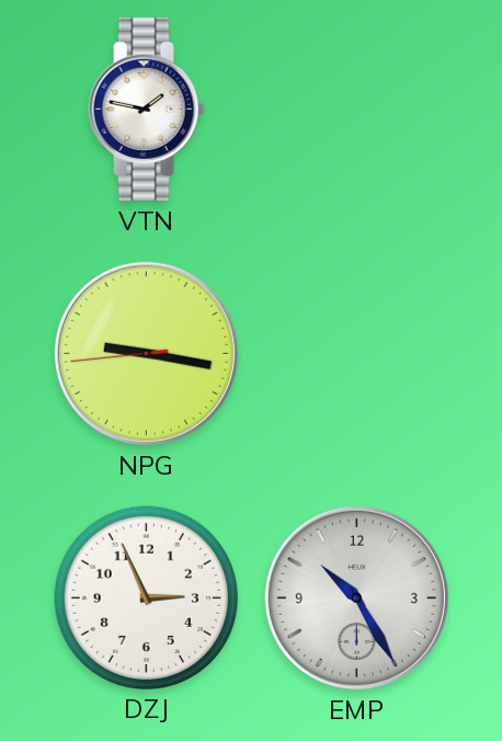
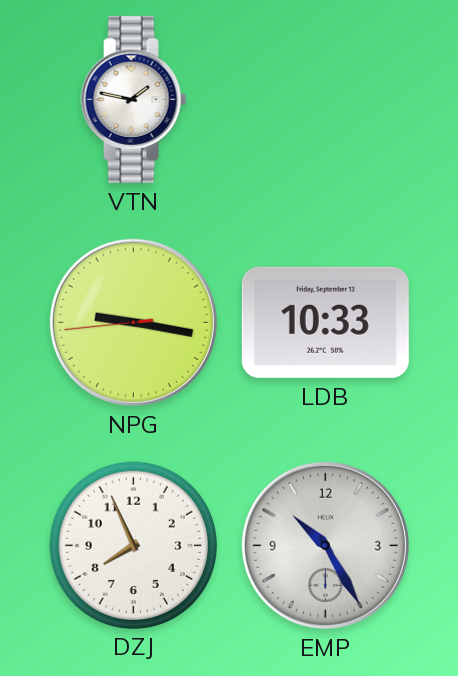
LDB: none -> 10:33
DZJ: 2:56 -> 7:56
